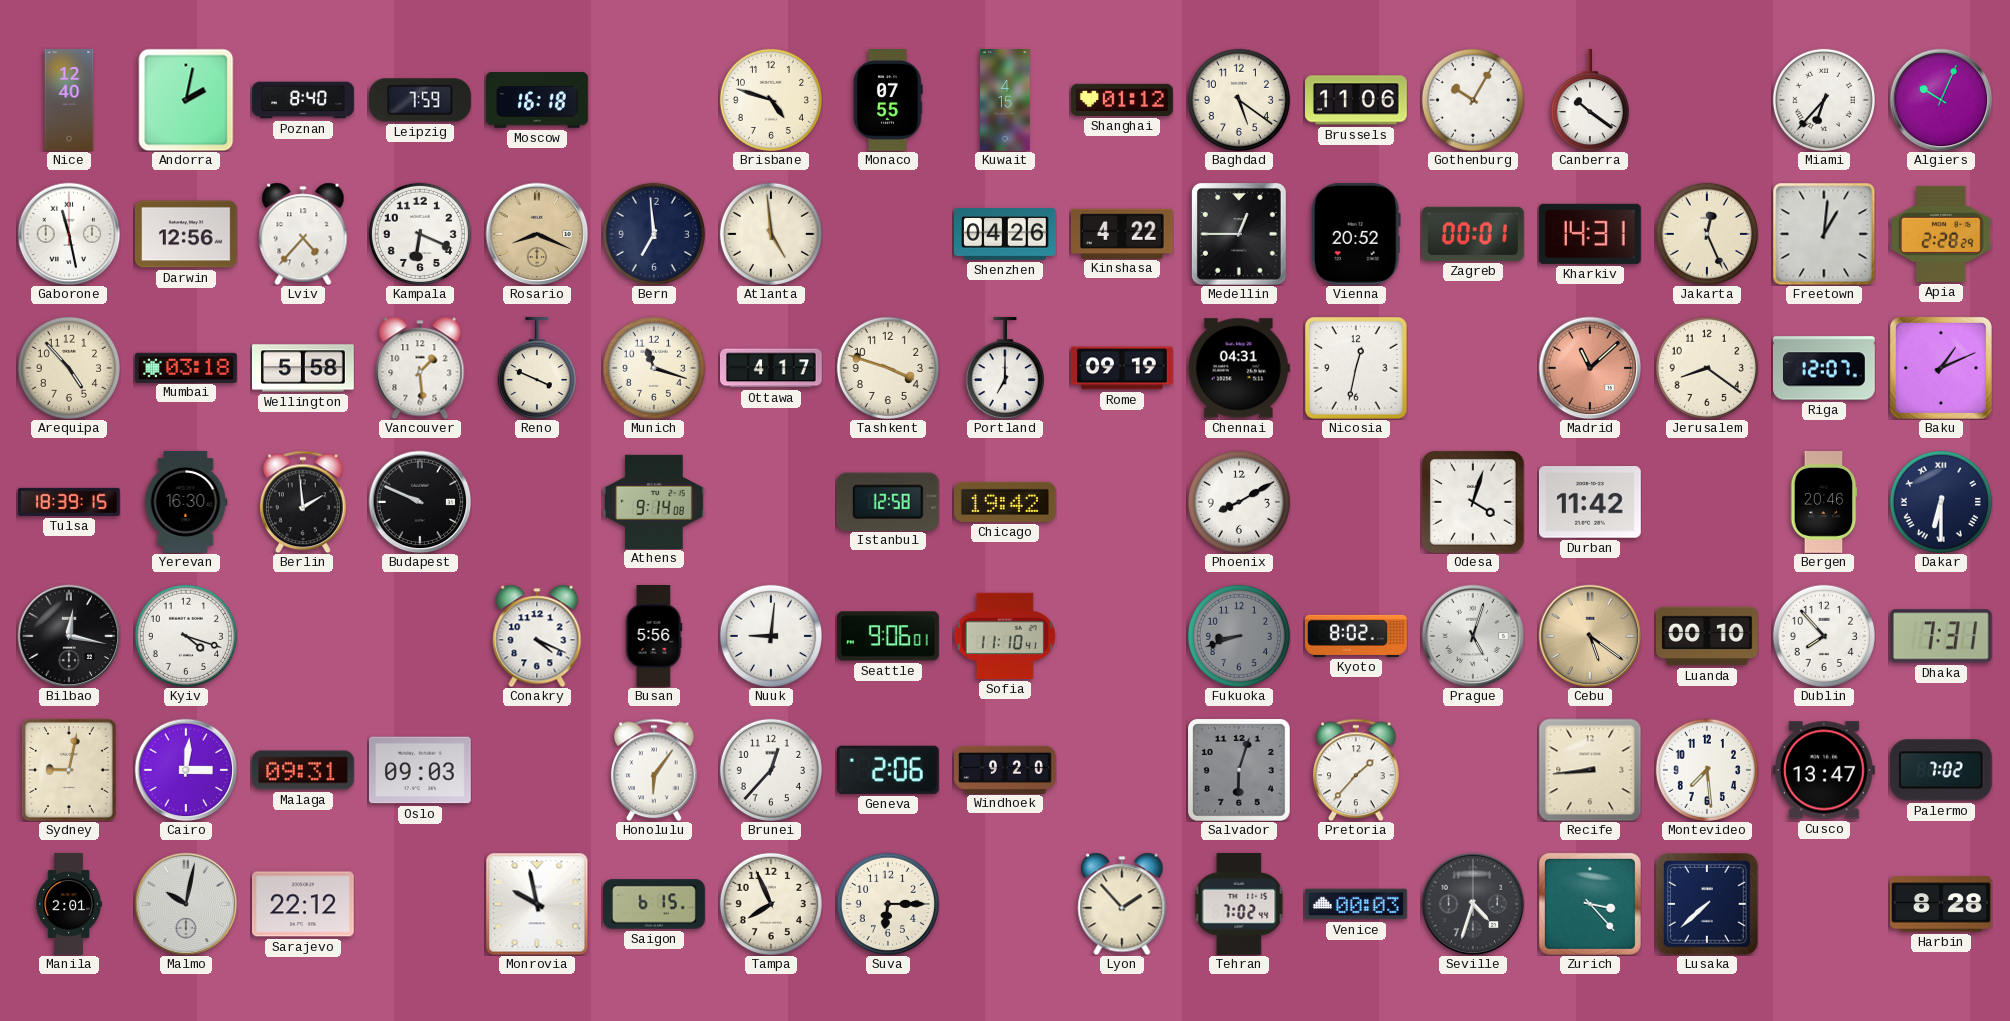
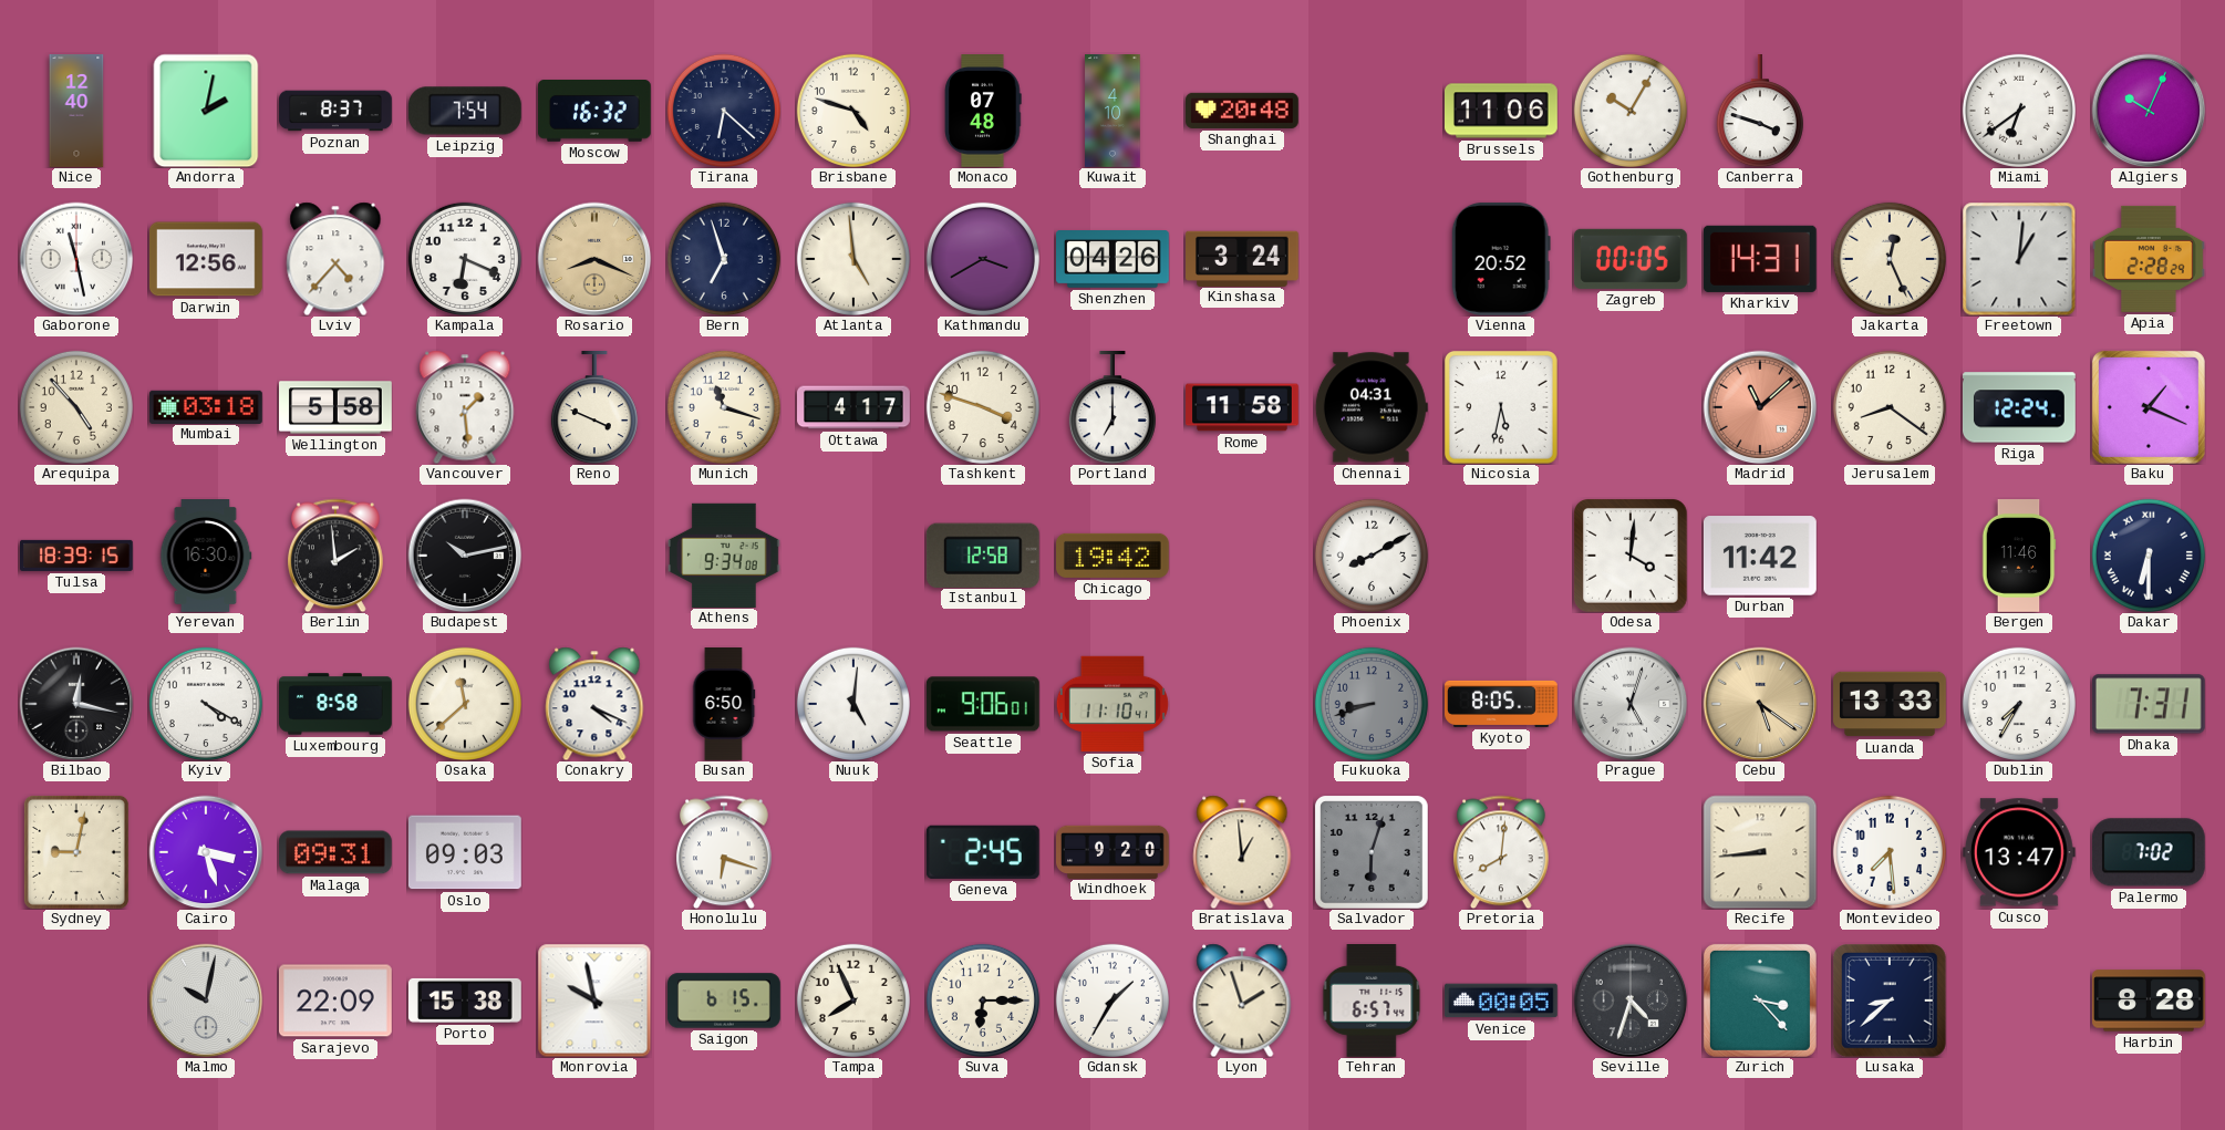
Poznan: 8:40 -> 8:37
Leipzig: 7:59 -> 7:54
Moscow: 16:18 -> 16:32
Tirana: none -> 6:22
Monaco: 07:55 -> 07:48
Kuwait: 4:15 -> 4:10
Shanghai: 01:12 -> 20:48
Baghdad: 5:21 -> none
Canberra: 10:21 -> 3:48
Miami: 6:37 -> 6:39
Bern: 6:59 -> 6:57
Kathmandu: none -> 3:40
Kinshasa: 4:22 -> 3:24
Medellin: 12:45 -> none
Zagreb: 00:01 -> 00:05
Rome: 09:19 -> 11:58
Nicosia: 12:32 -> 5:32
Riga: 12:07 -> 12:24
Baku: 1:11 -> 1:19
Budapest: 9:49 -> 10:13
Athens: 9:14 -> 9:34
Odesa: 4:03 -> 4:01
Bergen: 20:46 -> 11:46
Kyiv: 4:18 -> 4:20
Luxembourg: none -> 8:58
Osaka: none -> 11:38
Busan: 5:56 -> 6:50
Nuuk: 9:01 -> 5:01
Kyoto: 8:02 -> 8:05
Luanda: 00:10 -> 13:33
Dublin: 7:53 -> 7:35
Cairo: 3:01 -> 3:27
Honolulu: 6:06 -> 6:18
Brunei: 12:37 -> none
Geneva: 2:06 -> 2:45
Bratislava: none -> 12:59
Pretoria: 1:37 -> 8:01
Manila: 2:01 -> none
Sarajevo: 22:12 -> 22:09
Porto: none -> 15:38
Gdansk: none -> 1:35
Lyon: 1:53 -> 1:57
Tehran: 7:02 -> 6:57
Venice: 00:03 -> 00:05
Lusaka: 7:38 -> 8:38
